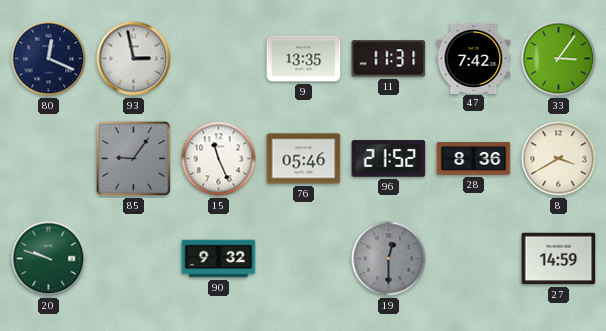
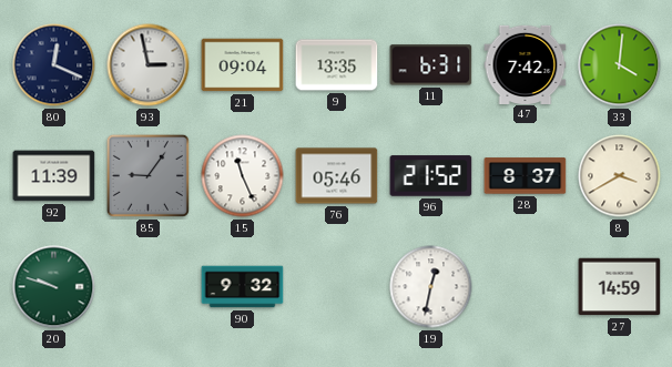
21: none -> 09:04
11: 11:31 -> 6:31
33: 3:06 -> 4:01
92: none -> 11:39
28: 8:36 -> 8:37
19: 12:30 -> 12:32
19 dial: grey -> white
